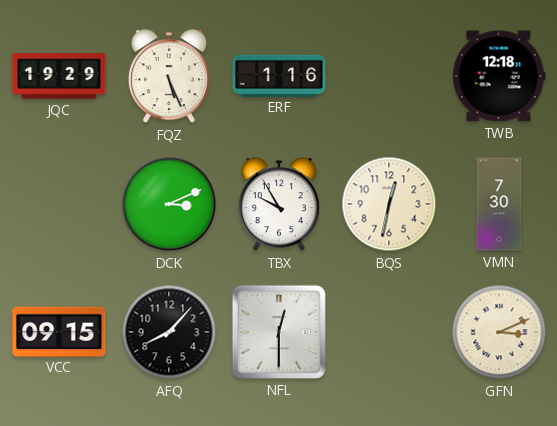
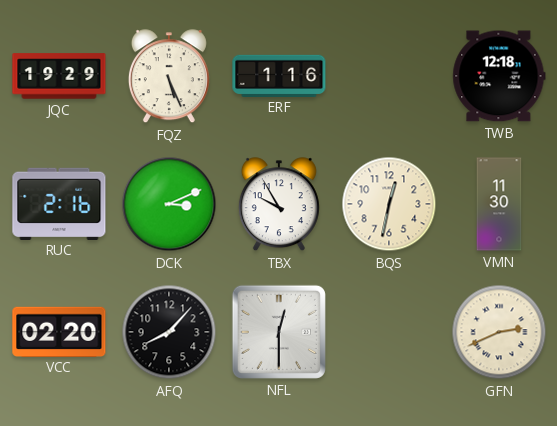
RUC: none -> 2:16
VMN: 7:30 -> 11:30
VCC: 09:15 -> 02:20
GFN: 3:11 -> 2:41
